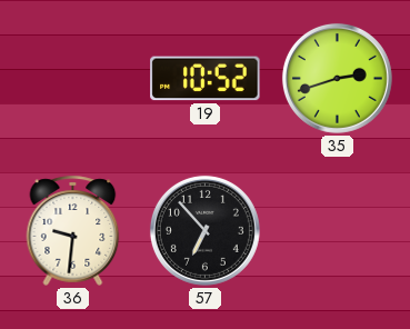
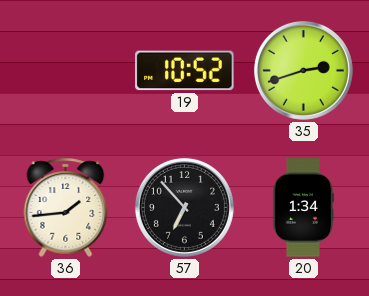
36: 9:31 -> 1:44
20: none -> 1:34
